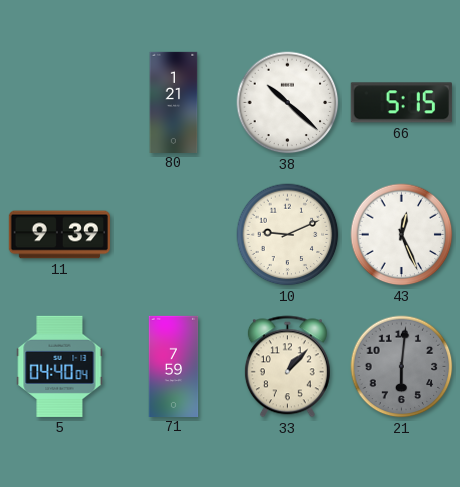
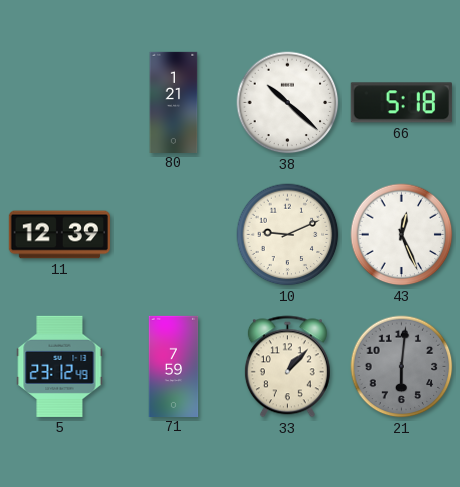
66: 5:15 -> 5:18
11: 9:39 -> 12:39
5: 04:40 -> 23:12
